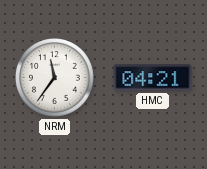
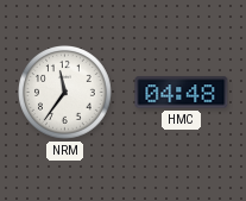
HMC: 04:21 -> 04:48
